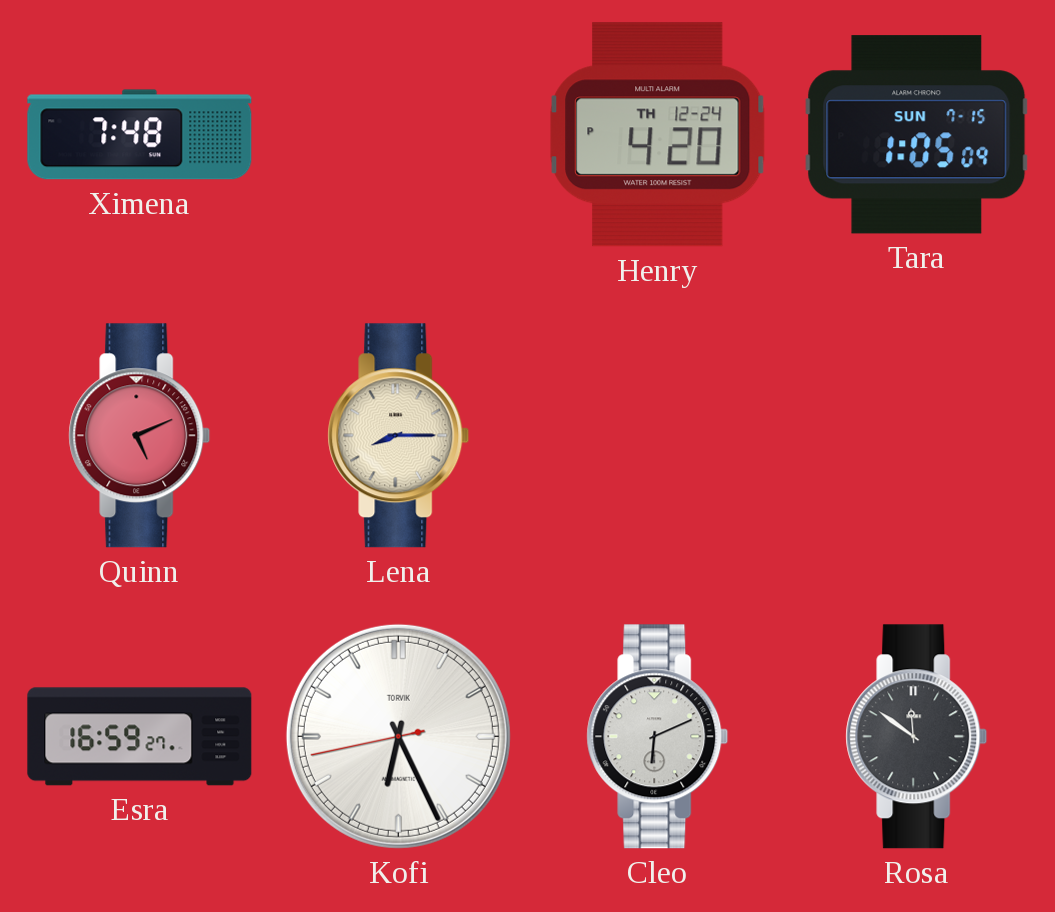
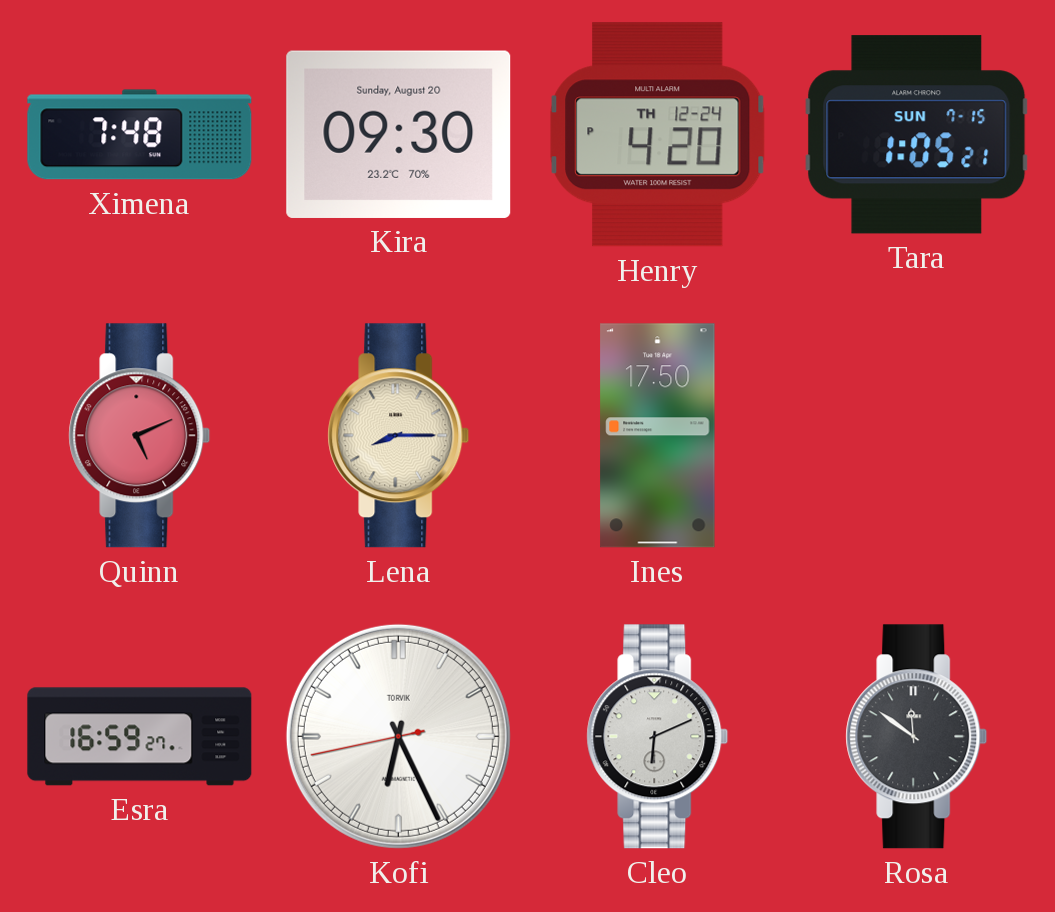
Kira: none -> 09:30
Tara: 1:05:09 -> 1:05:21
Ines: none -> 17:50
